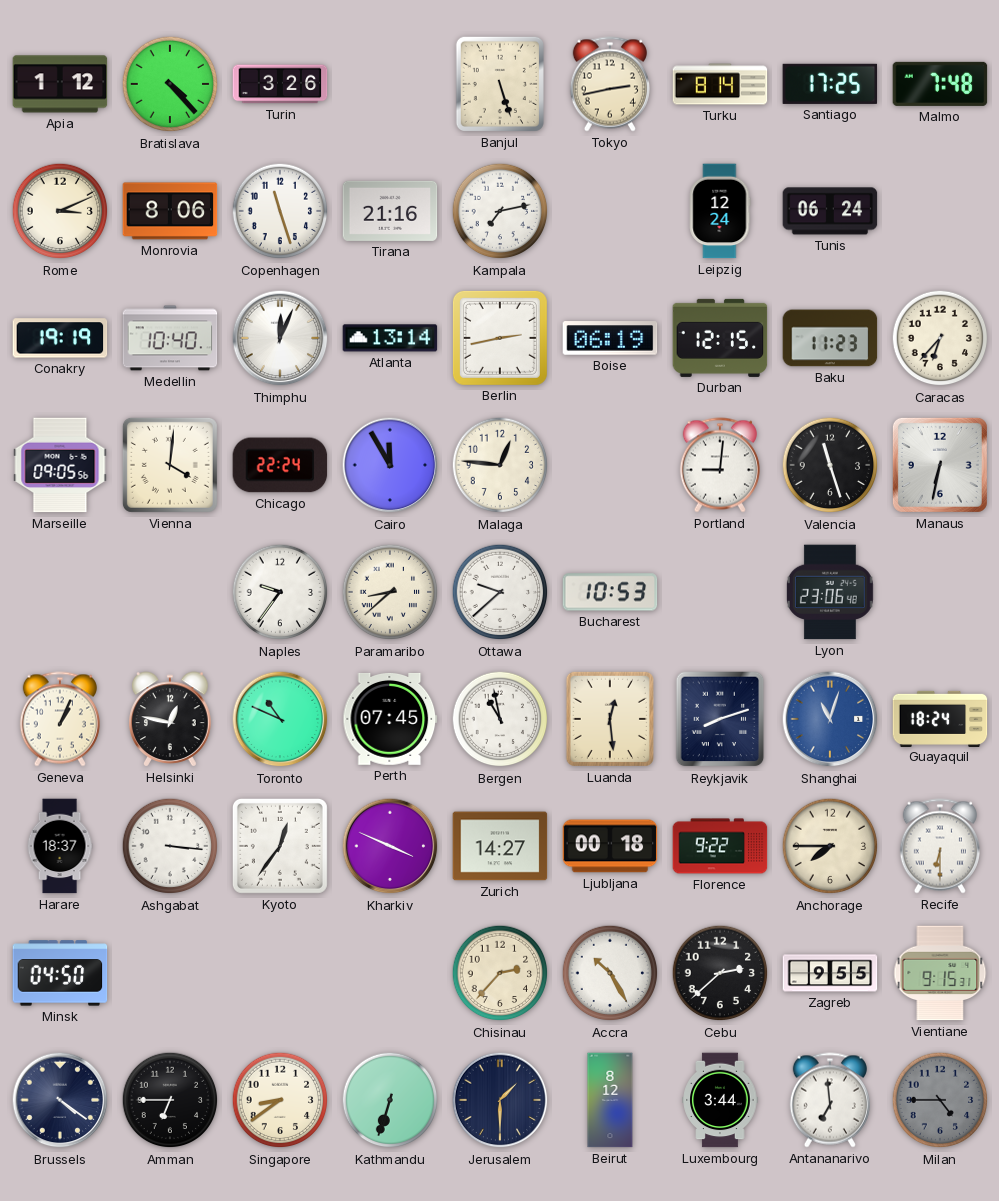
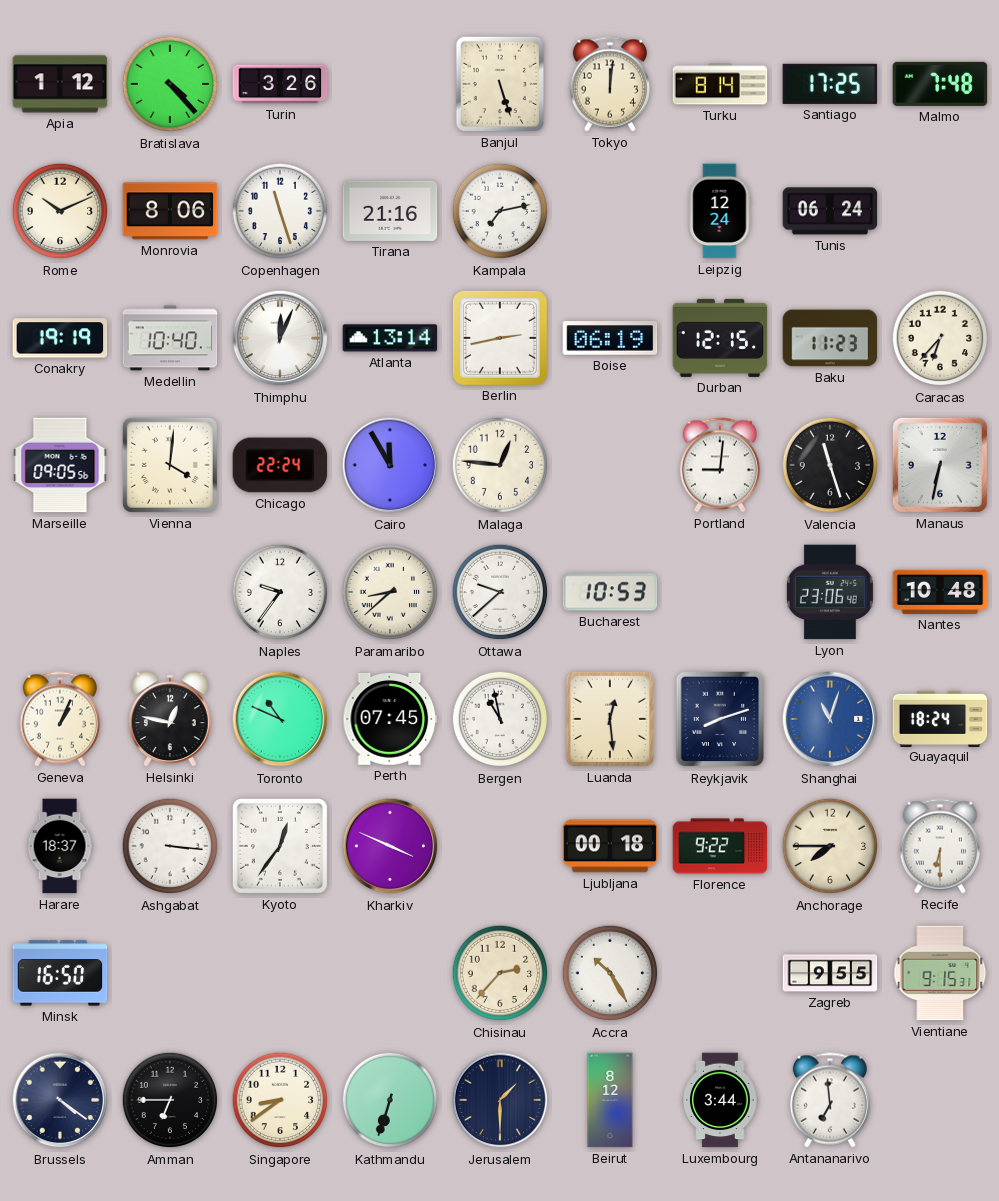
Tokyo: 2:43 -> 12:01
Rome: 3:11 -> 10:11
Nantes: none -> 10:48
Zurich: 14:27 -> none
Minsk: 04:50 -> 16:50
Cebu: 2:38 -> none
Milan: 4:45 -> none
